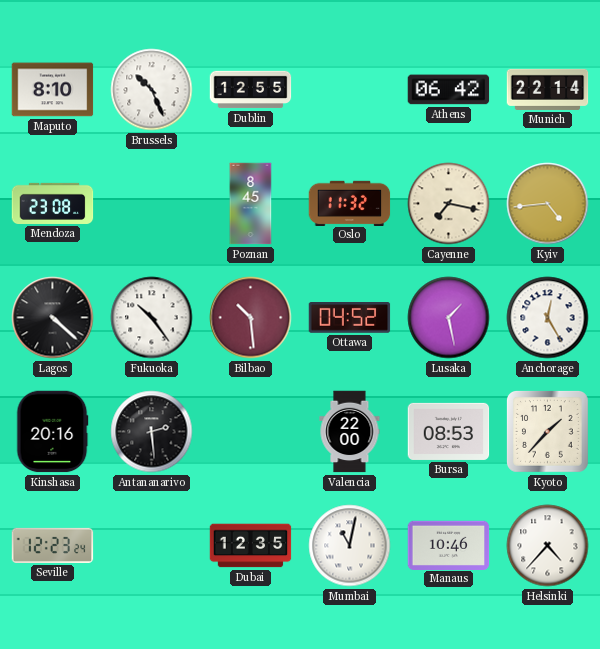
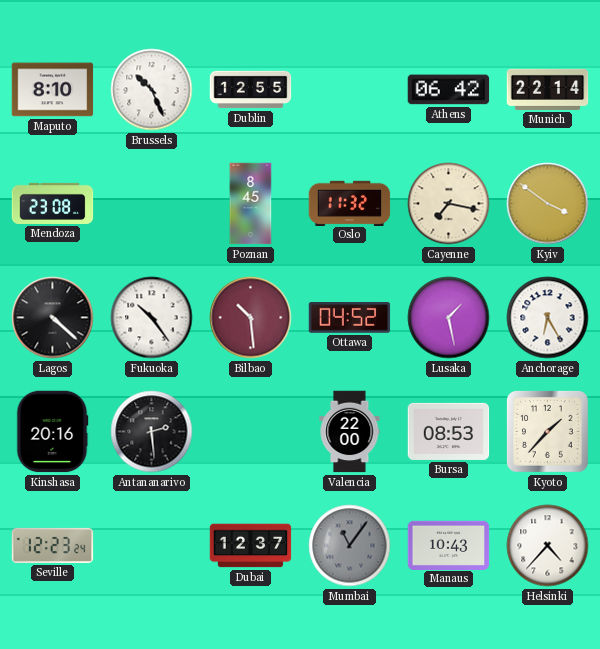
Kyiv: 4:44 -> 3:51
Anchorage: 12:25 -> 6:25
Dubai: 12:35 -> 12:37
Mumbai: 11:02 -> 11:06
Mumbai dial: white -> grey
Manaus: 10:46 -> 10:43
